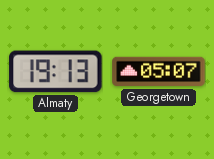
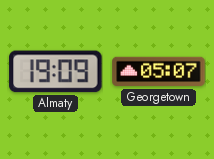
Almaty: 19:13 -> 19:09
